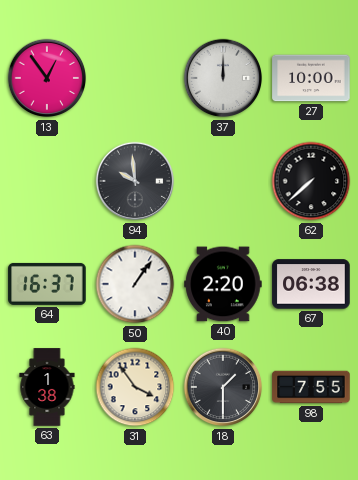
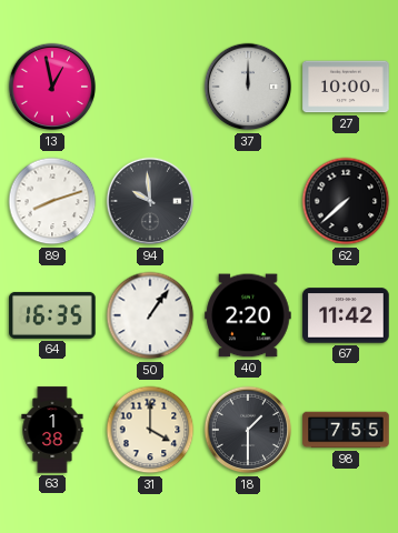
13: 12:54 -> 12:58
89: none -> 8:12
64: 16:37 -> 16:35
67: 06:38 -> 11:42
31: 3:54 -> 4:00
